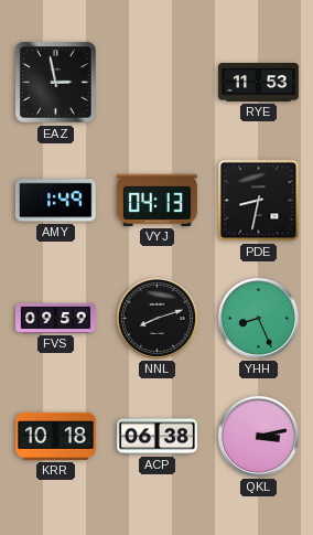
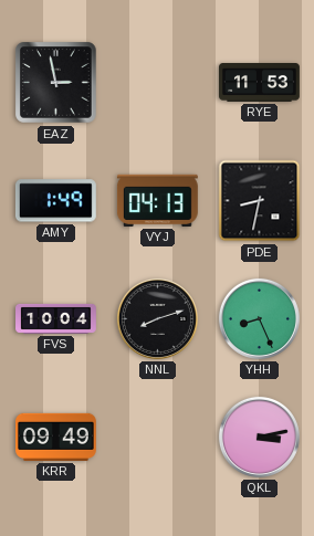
FVS: 09:59 -> 10:04
KRR: 10:18 -> 09:49
ACP: 06:38 -> none
